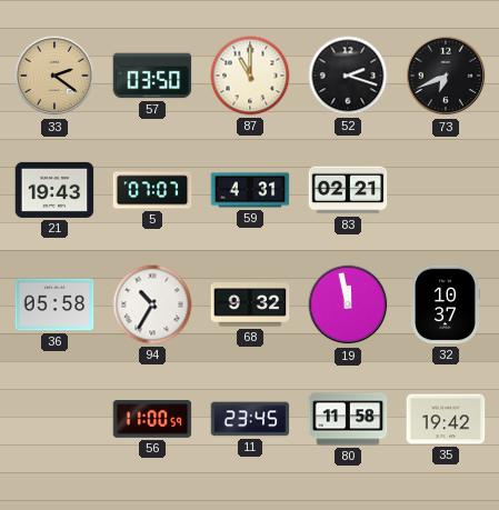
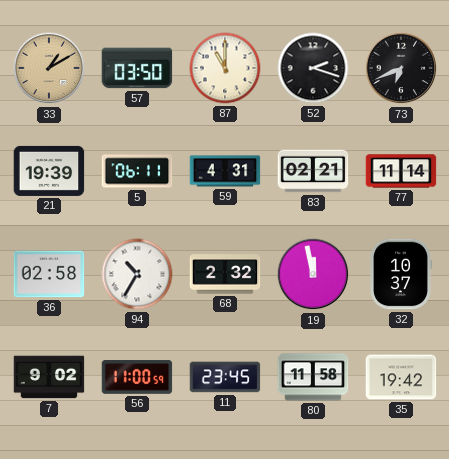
33: 2:21 -> 1:10
21: 19:43 -> 19:39
5: 07:07 -> 06:11
77: none -> 11:14
36: 05:58 -> 02:58
68: 9:32 -> 2:32
7: none -> 9:02
